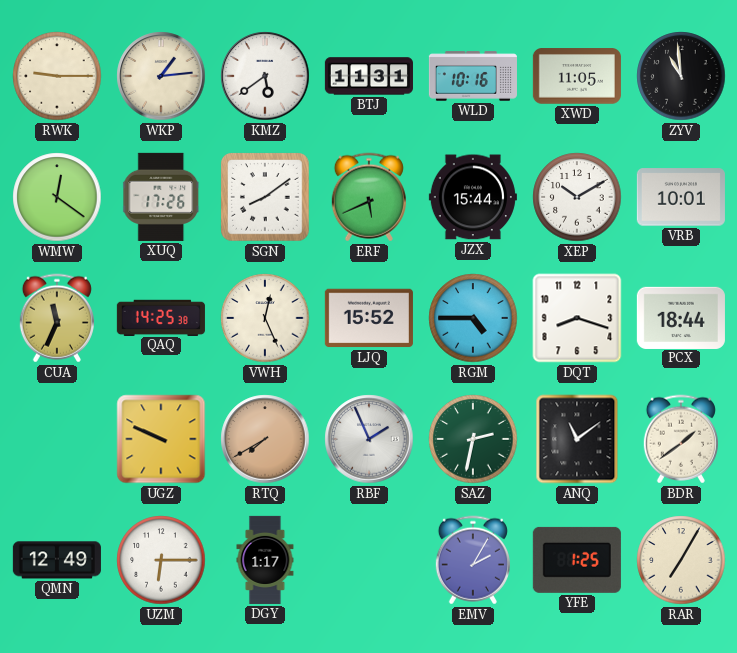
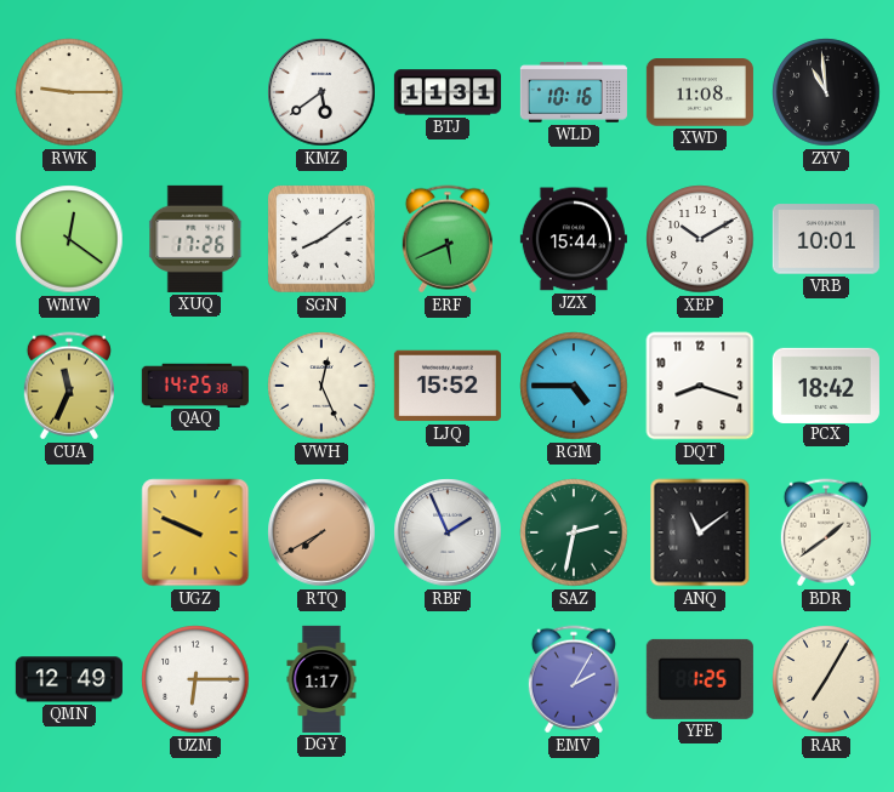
WKP: 1:14 -> none
XWD: 11:05 -> 11:08
PCX: 18:44 -> 18:42
